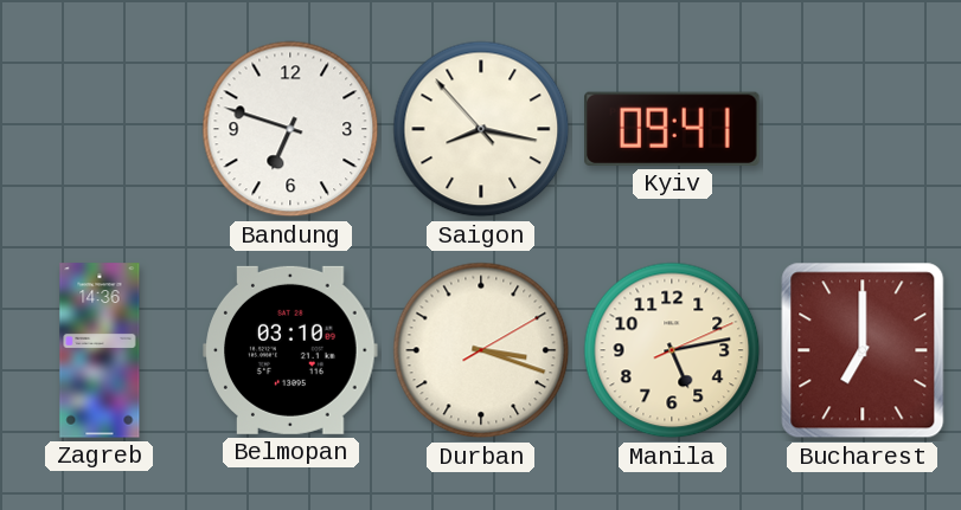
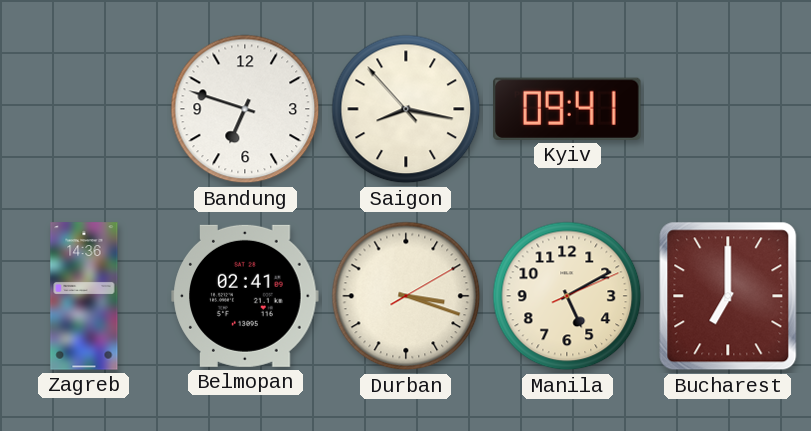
Belmopan: 03:10 -> 02:41
Manila: 5:13 -> 5:10
